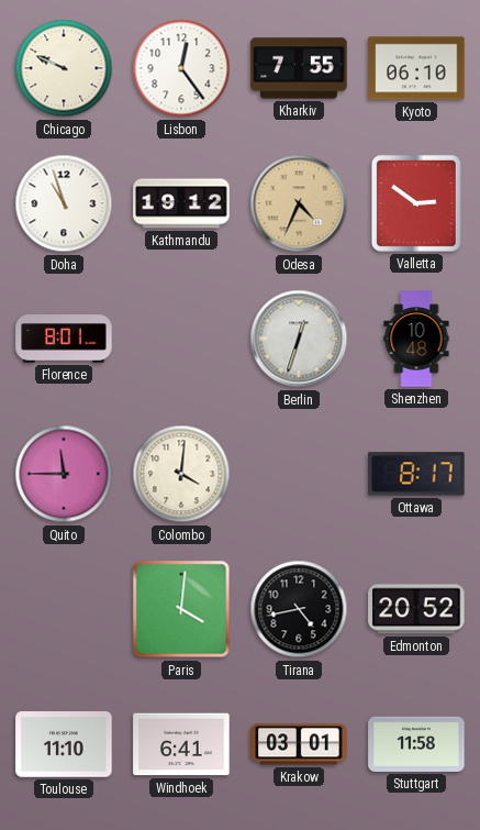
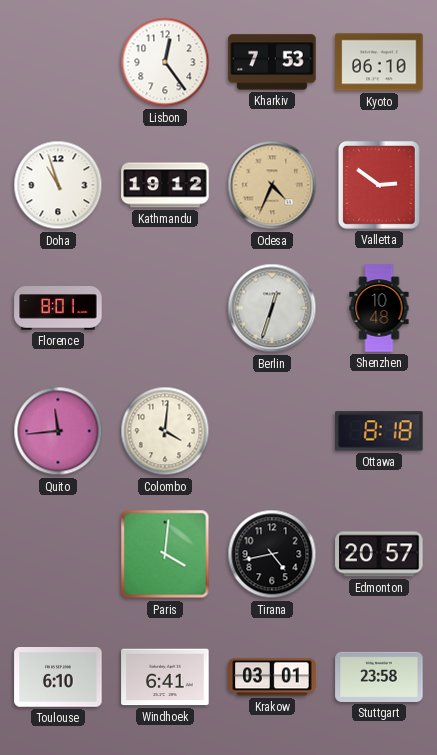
Chicago: 9:49 -> none
Kharkiv: 7:55 -> 7:53
Quito: 11:45 -> 11:44
Ottawa: 8:17 -> 8:18
Edmonton: 20:52 -> 20:57
Toulouse: 11:10 -> 6:10
Stuttgart: 11:58 -> 23:58
